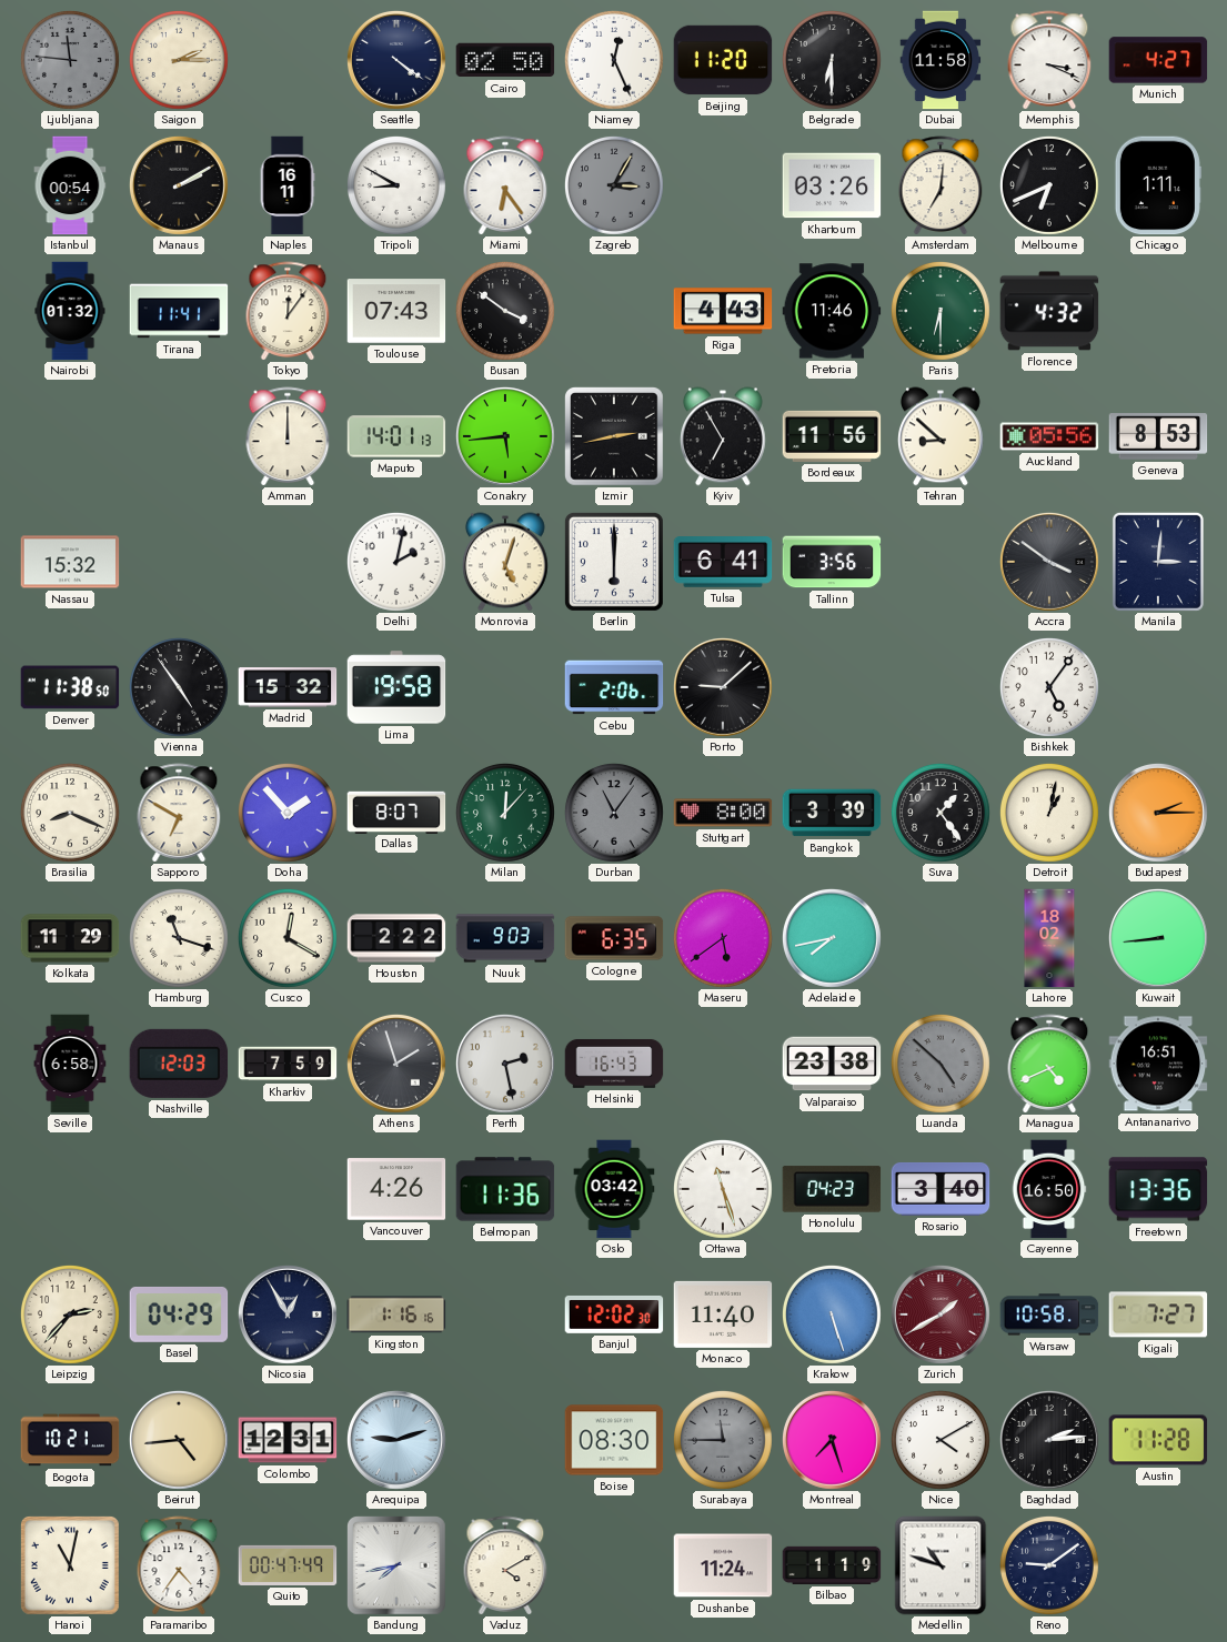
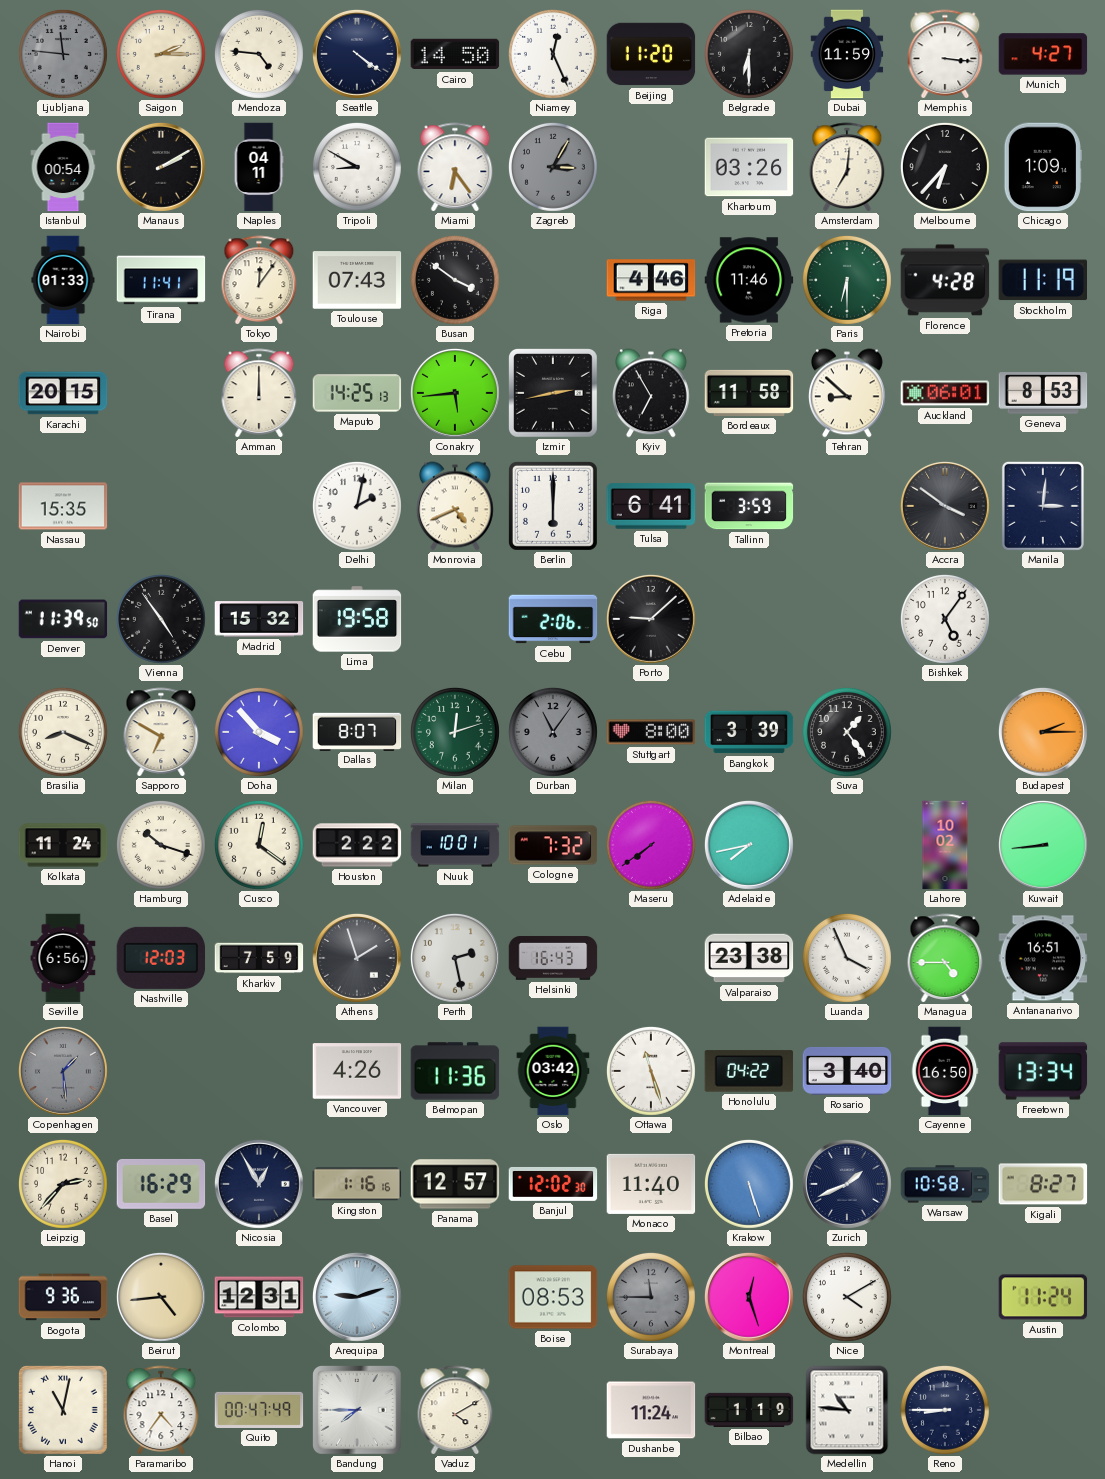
Mendoza: none -> 4:46
Cairo: 02:50 -> 14:50
Dubai: 11:58 -> 11:59
Memphis: 3:19 -> 3:16
Naples: 16:11 -> 04:11
Melbourne: 6:41 -> 6:37
Chicago: 1:11 -> 1:09
Nairobi: 01:32 -> 01:33
Riga: 4:43 -> 4:46
Florence: 4:32 -> 4:28
Stockholm: none -> 11:19
Karachi: none -> 20:15
Maputo: 14:01 -> 14:25
Bordeaux: 11:56 -> 11:58
Auckland: 05:56 -> 06:01
Nassau: 15:32 -> 15:35
Monrovia: 5:03 -> 4:41
Tallinn: 3:56 -> 3:59
Denver: 11:38 -> 11:39
Doha: 1:53 -> 3:53
Milan: 12:07 -> 12:12
Detroit: 1:02 -> none
Kolkata: 11:29 -> 11:24
Hamburg: 11:18 -> 10:18
Cusco: 12:20 -> 12:21
Nuuk: 9:03 -> 10:01
Cologne: 6:35 -> 7:32
Maseru: 5:39 -> 7:39
Lahore: 18:02 -> 10:02
Seville: 6:58 -> 6:56
Luanda: 4:52 -> 3:56
Luanda dial: grey -> white
Managua: 4:41 -> 4:45
Copenhagen: none -> 1:29
Honolulu: 04:23 -> 04:22
Freetown: 13:36 -> 13:34
Basel: 04:29 -> 16:29
Panama: none -> 12:57
Zurich: 1:40 -> 1:41
Zurich dial: burgundy -> navy
Kigali: 7:27 -> 8:27
Bogota: 10:21 -> 9:36
Boise: 08:30 -> 08:53
Montreal: 7:27 -> 12:27
Baghdad: 2:14 -> none
Austin: 11:28 -> 11:24
Bandung: 7:43 -> 7:45
Medellin: 10:48 -> 10:46
Reno: 9:09 -> 8:45
